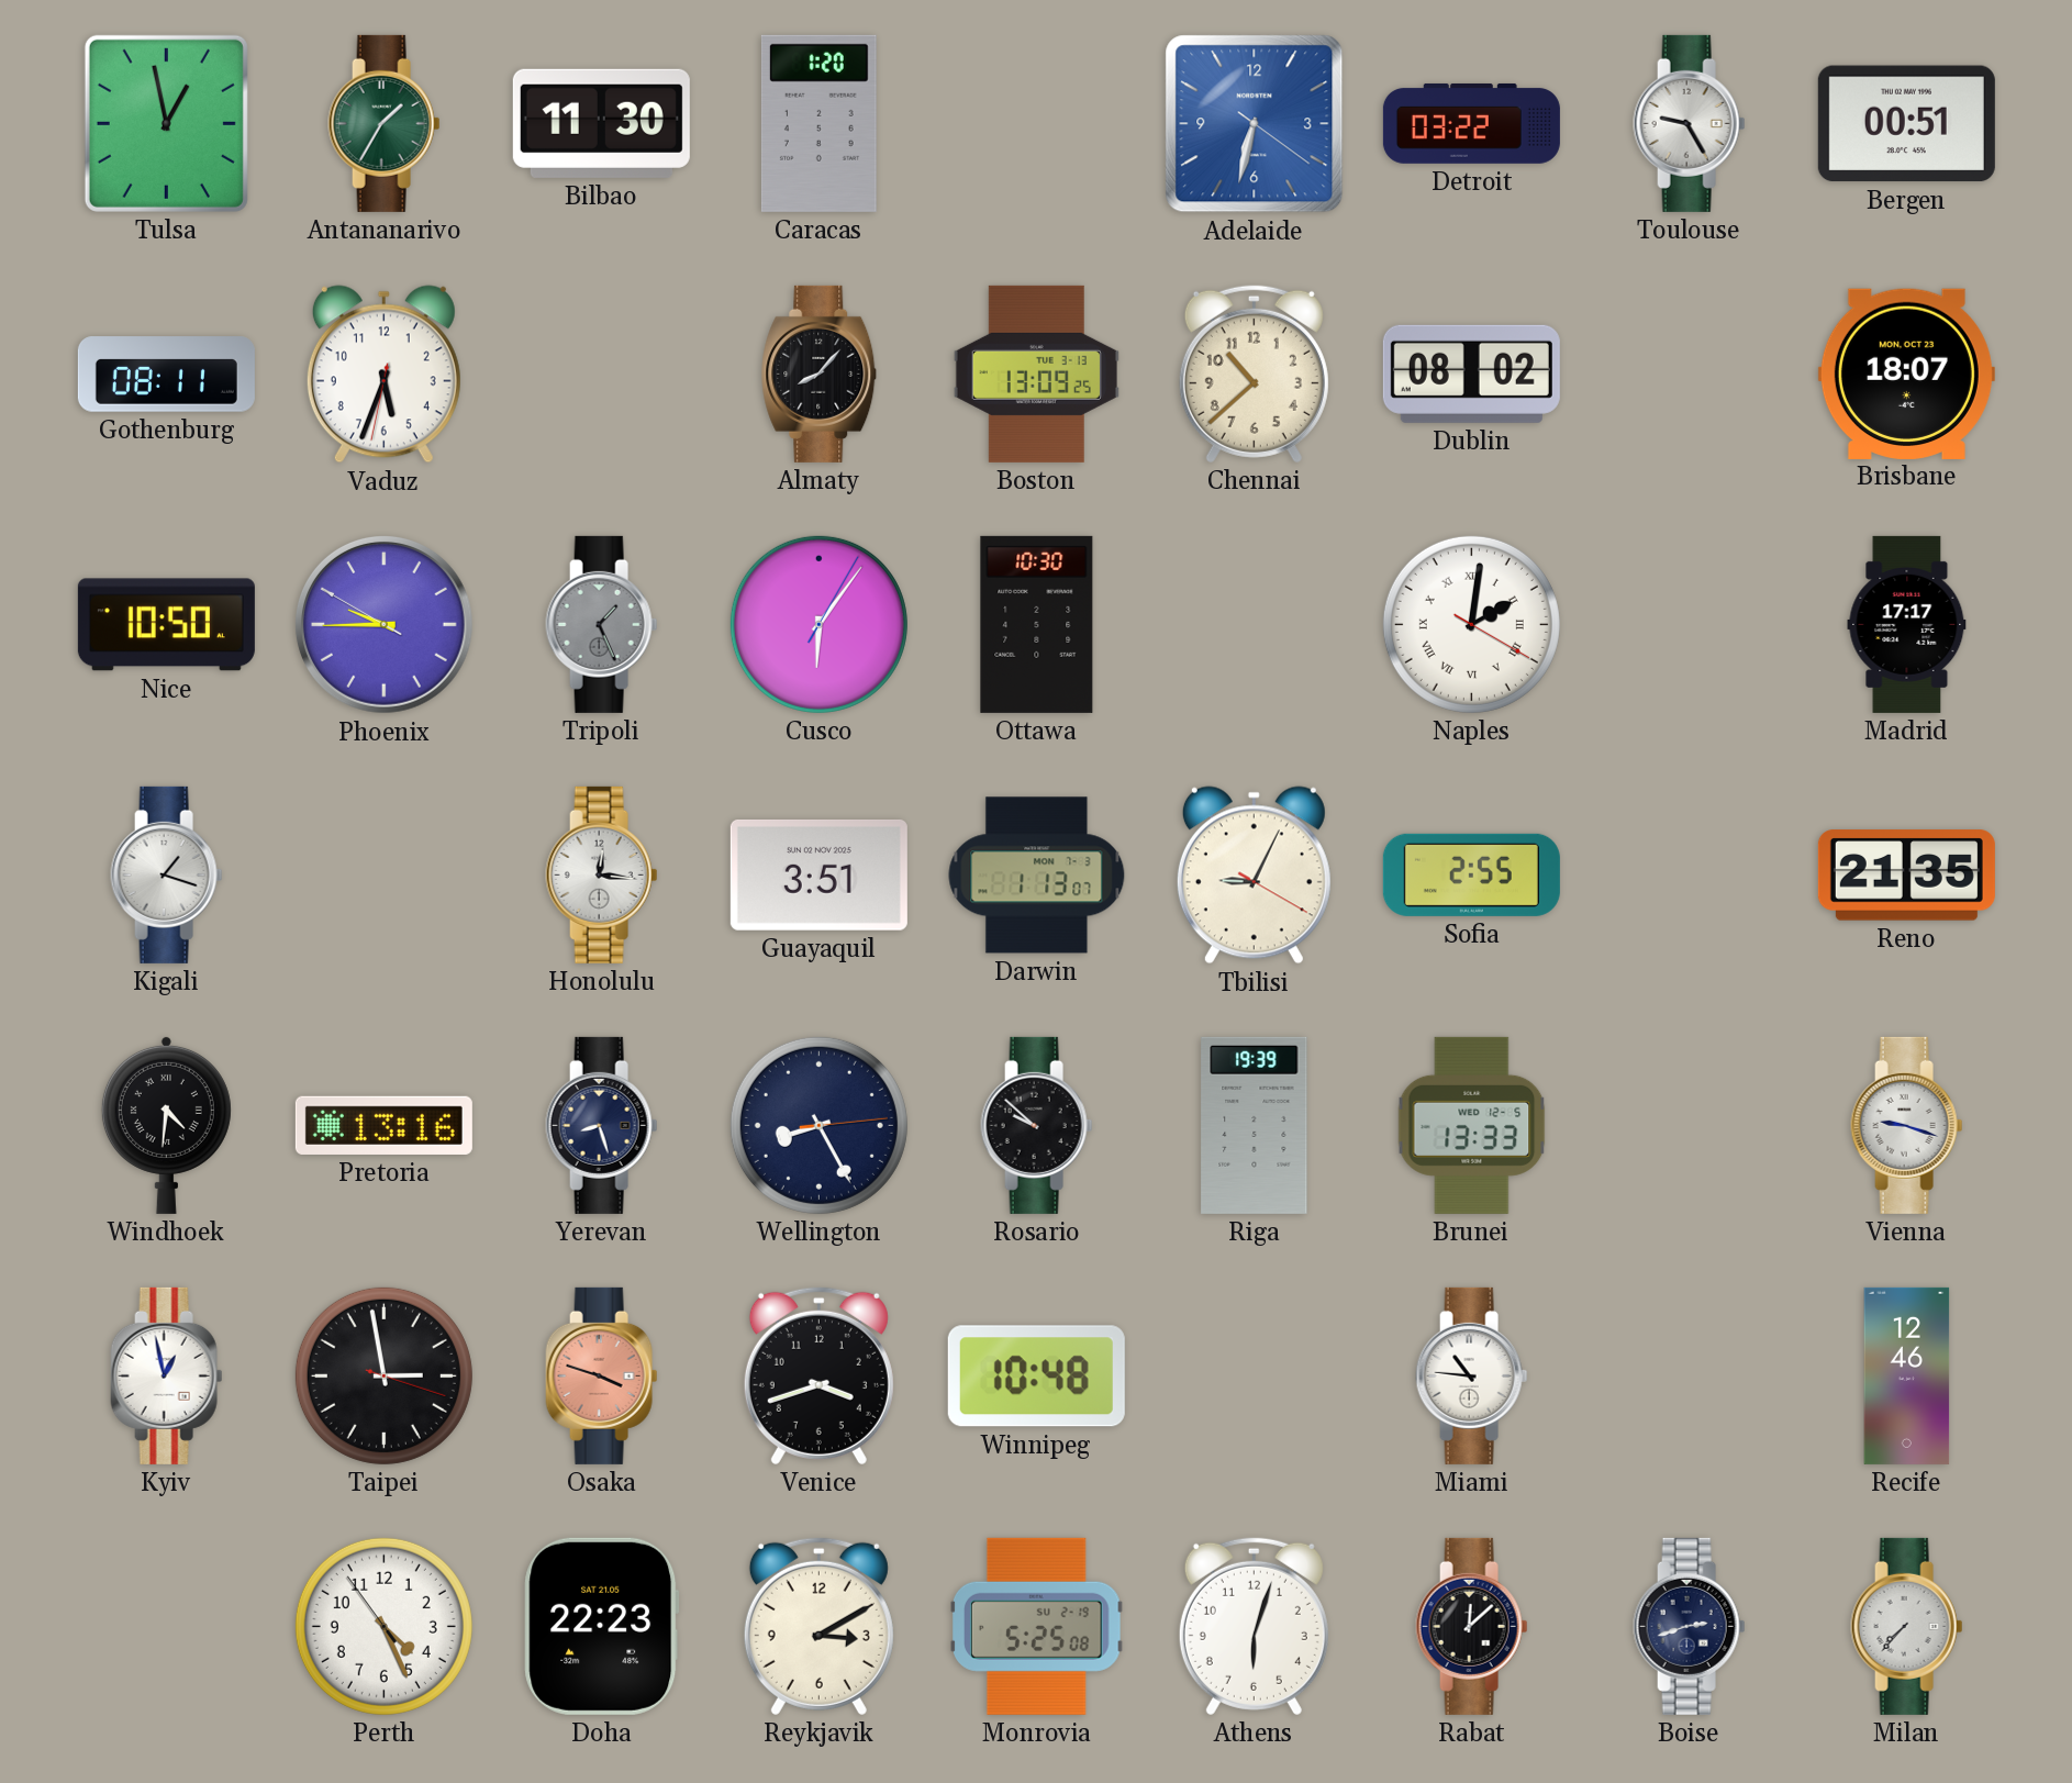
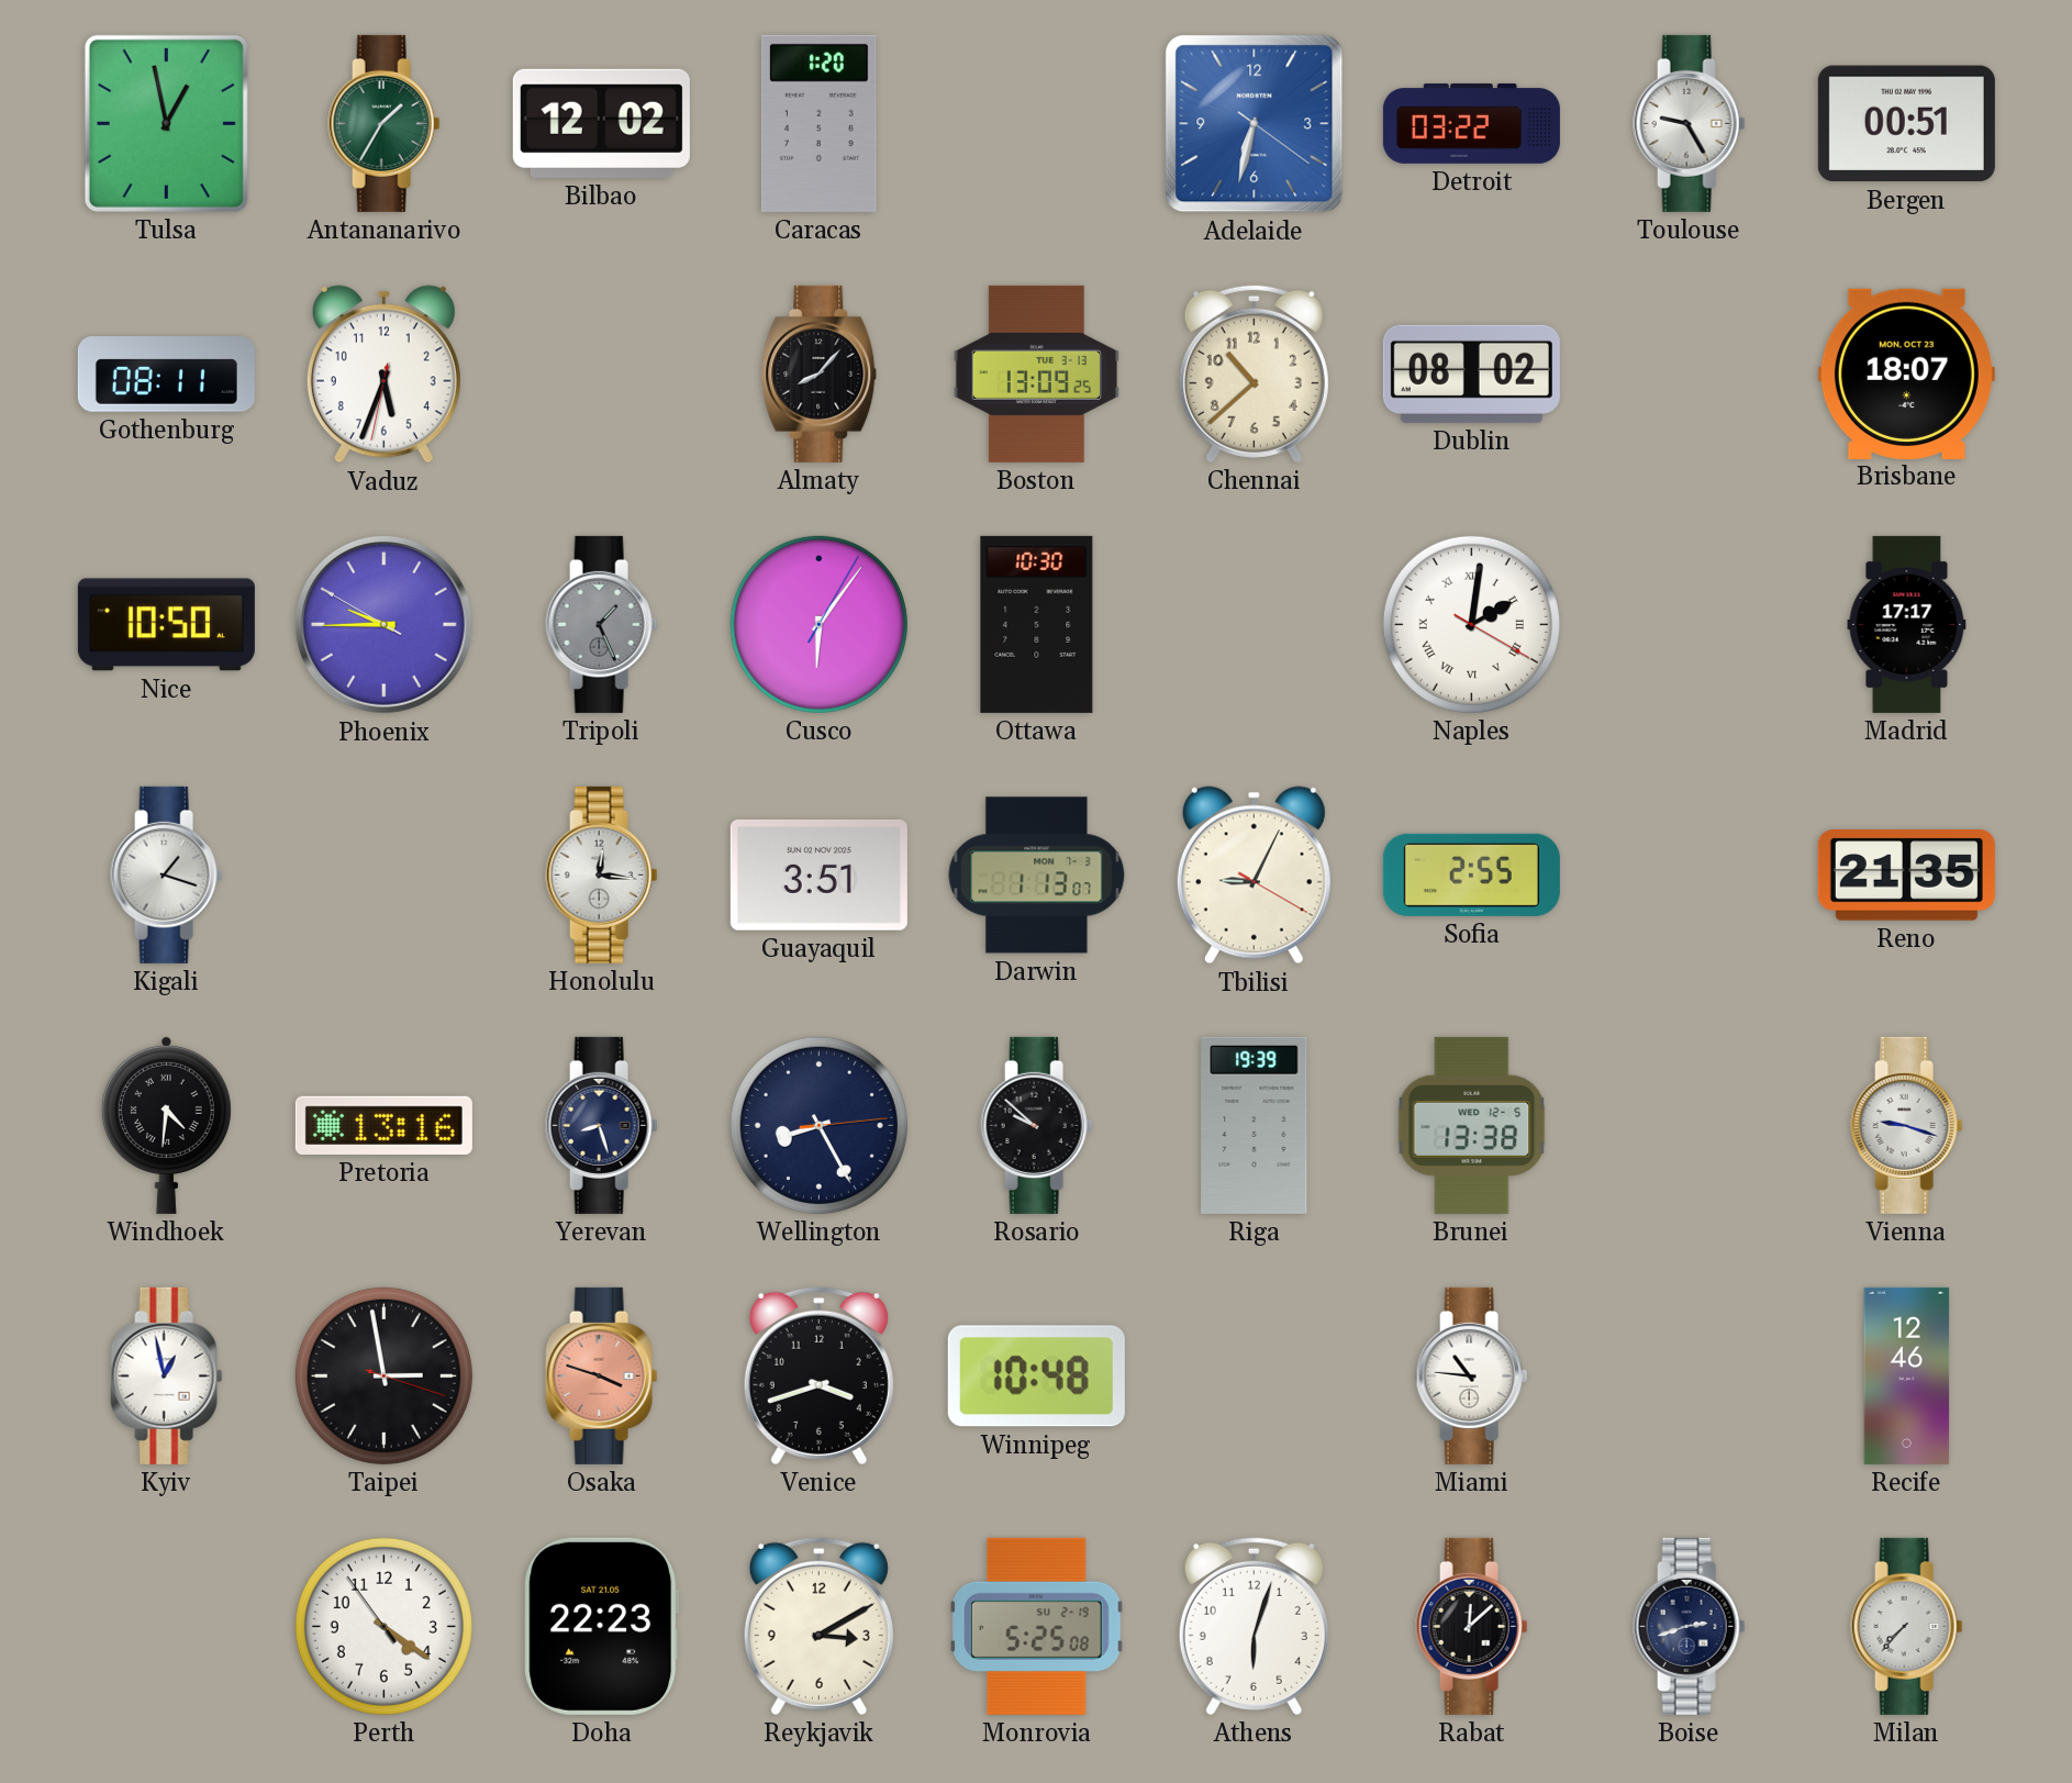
Bilbao: 11:30 -> 12:02
Brunei: 13:33 -> 13:38
Perth: 4:25 -> 4:20
